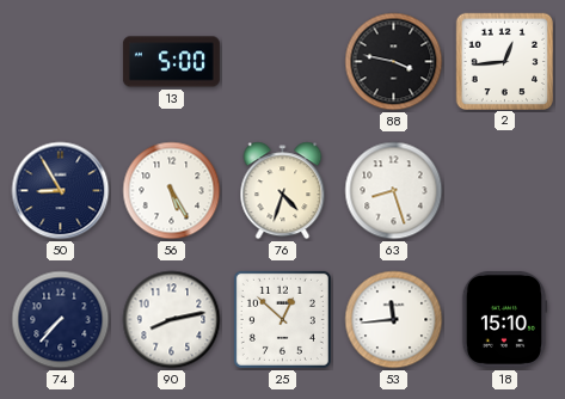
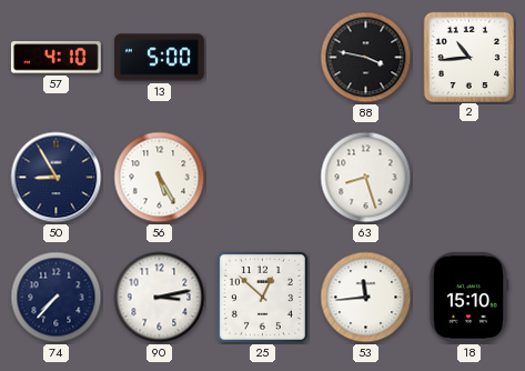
57: none -> 4:10
2: 12:44 -> 10:44
76: 4:33 -> none
90: 8:13 -> 3:13
